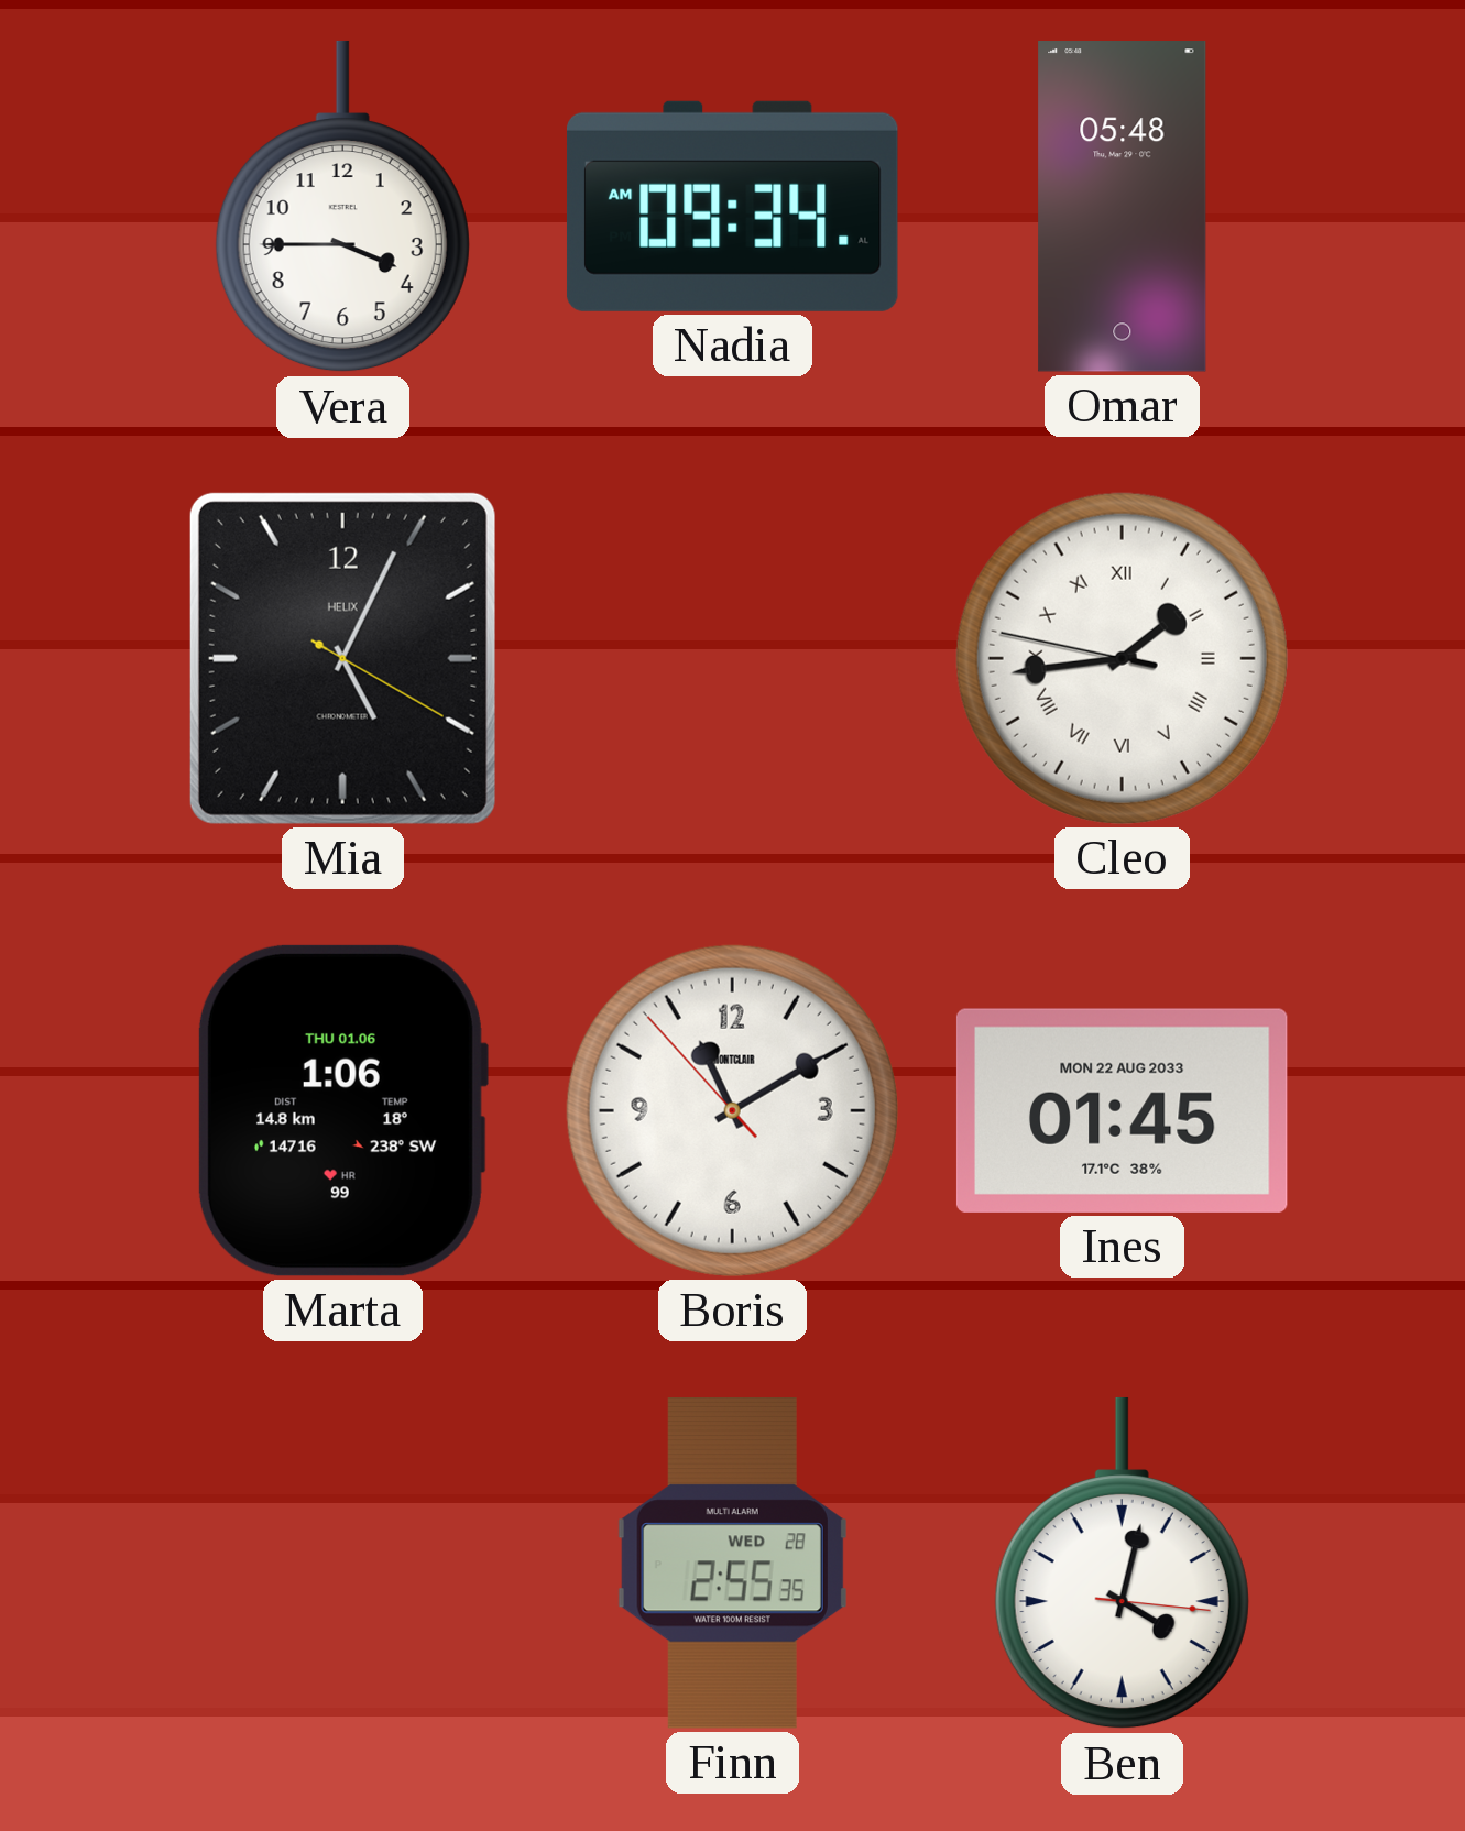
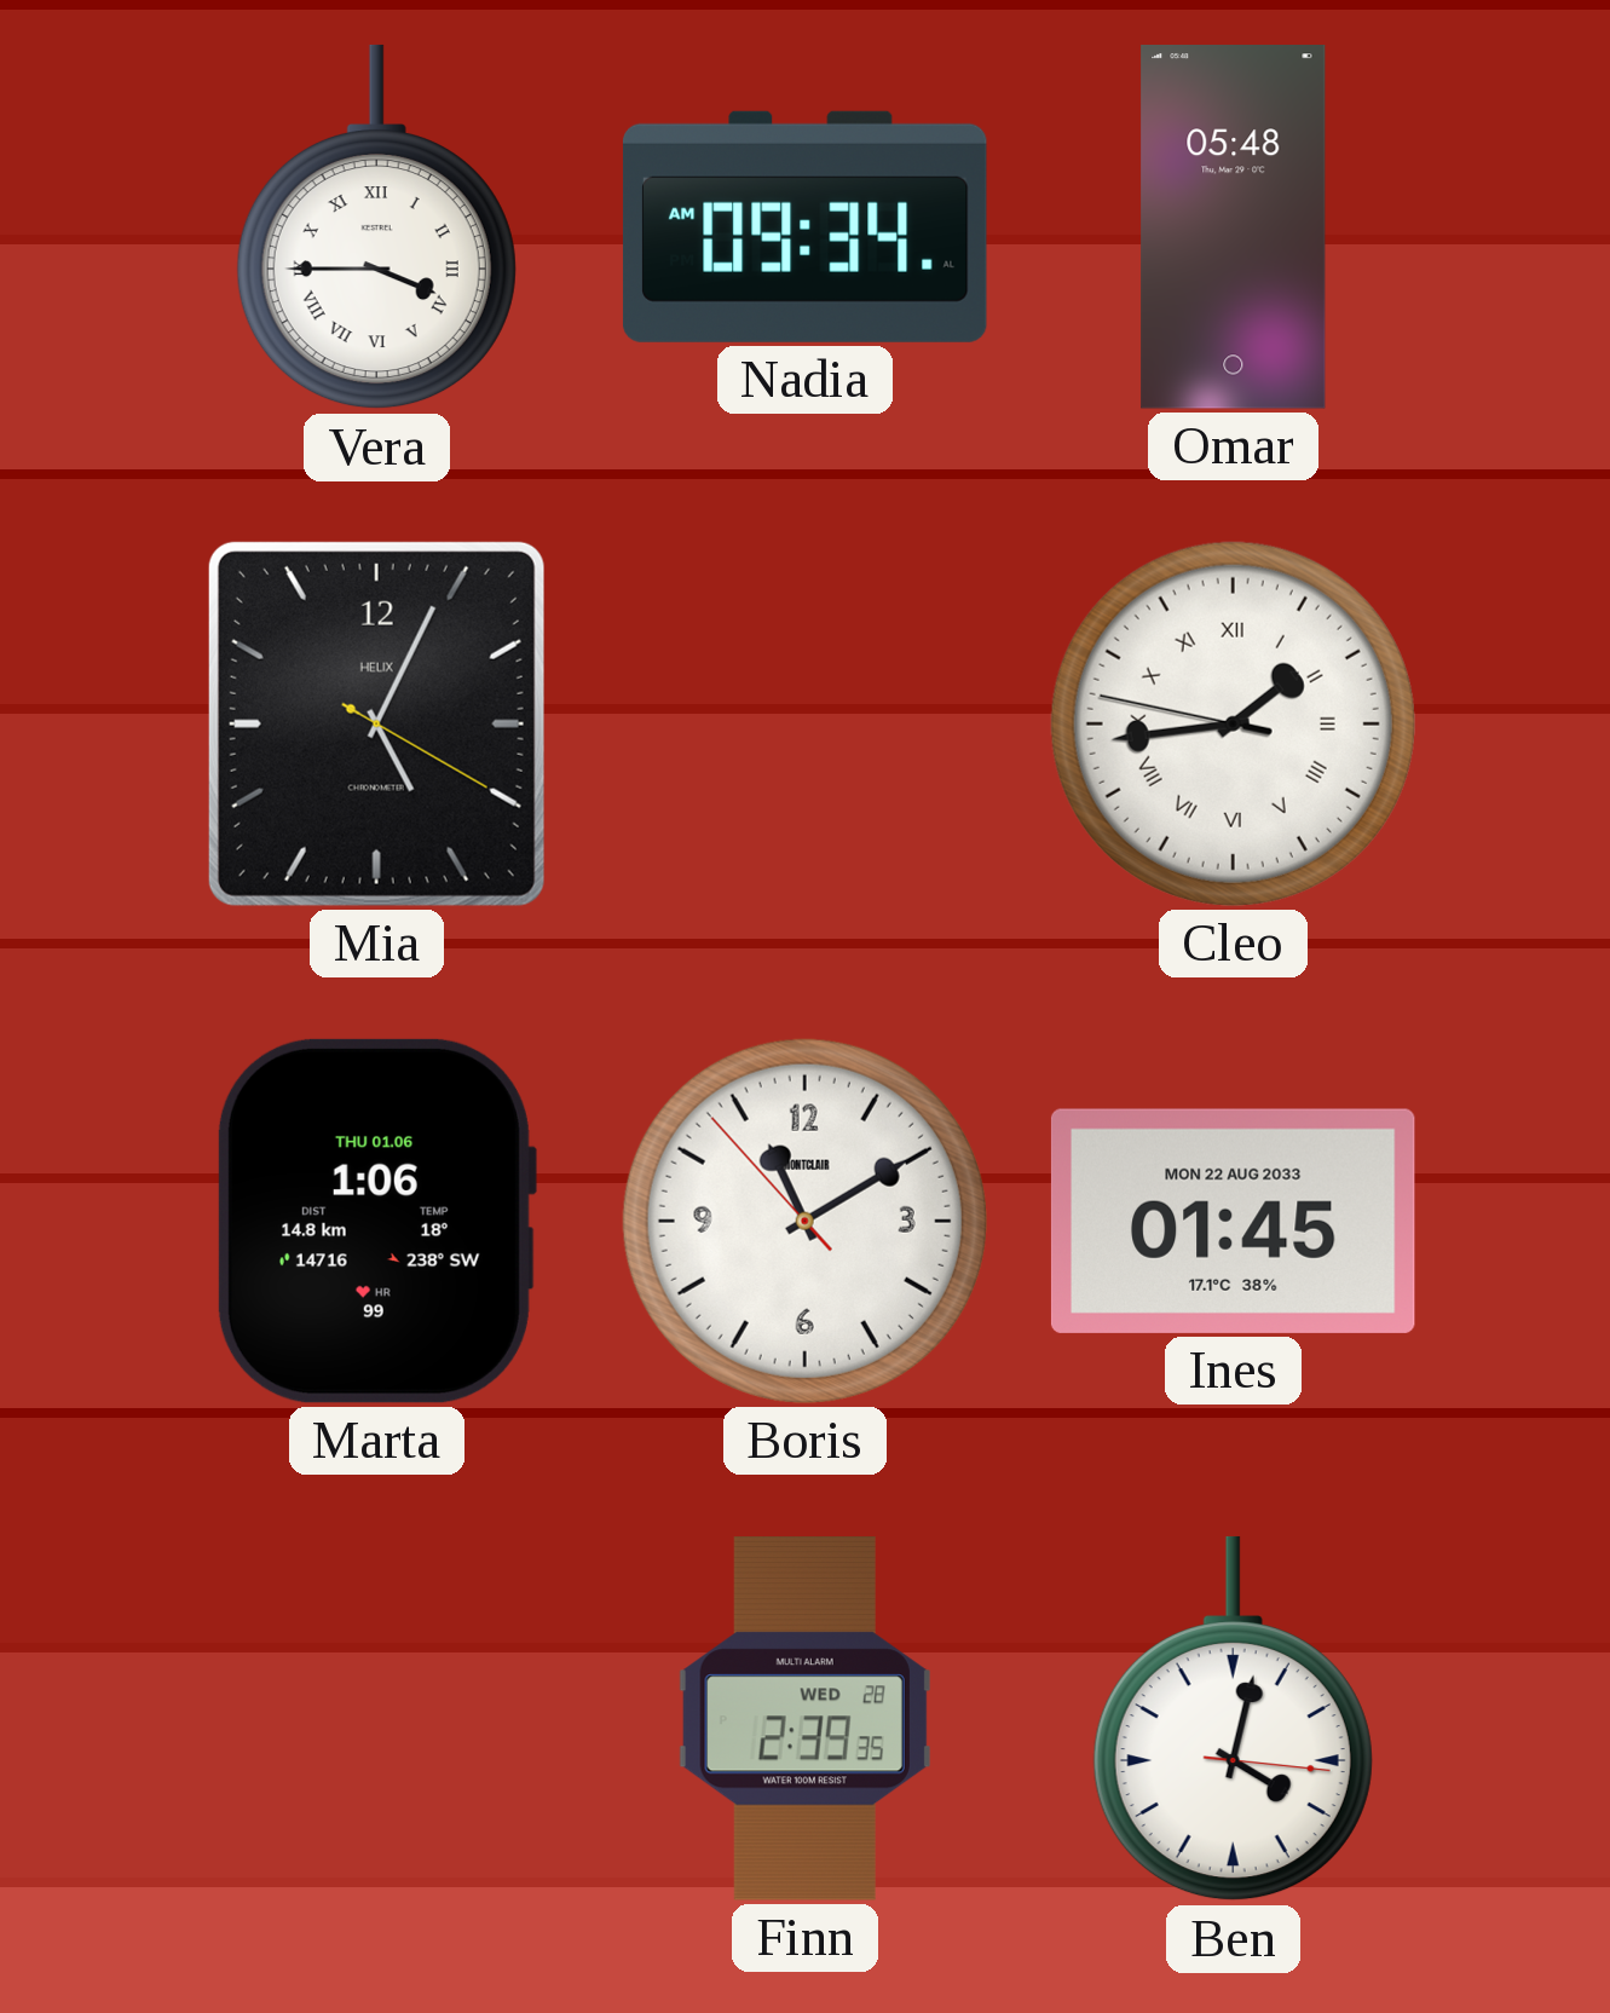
Vera numerals: Arabic -> Roman
Finn: 2:55 -> 2:39
